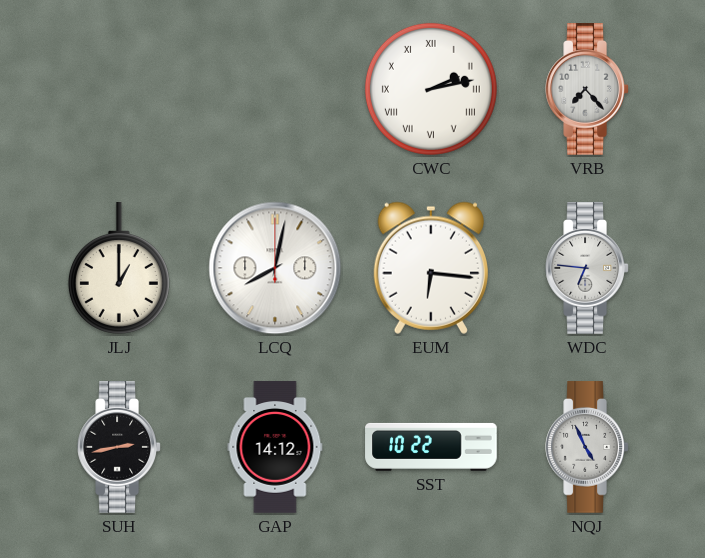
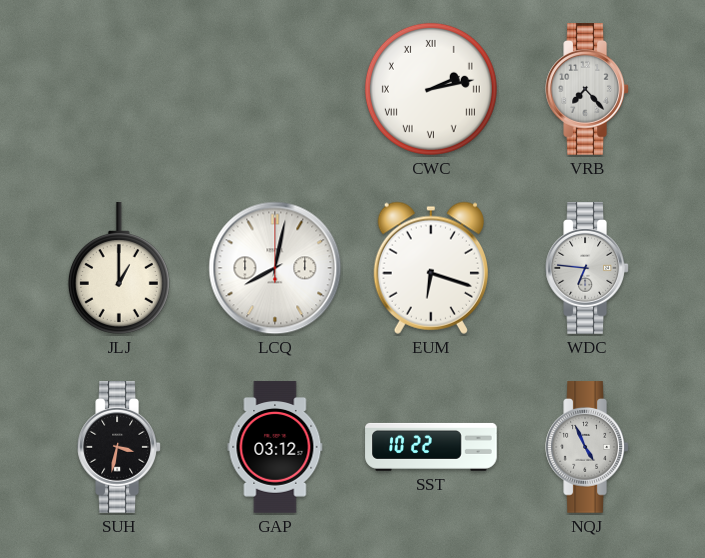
EUM: 6:16 -> 6:18
SUH: 2:43 -> 3:32
GAP: 14:12 -> 03:12
